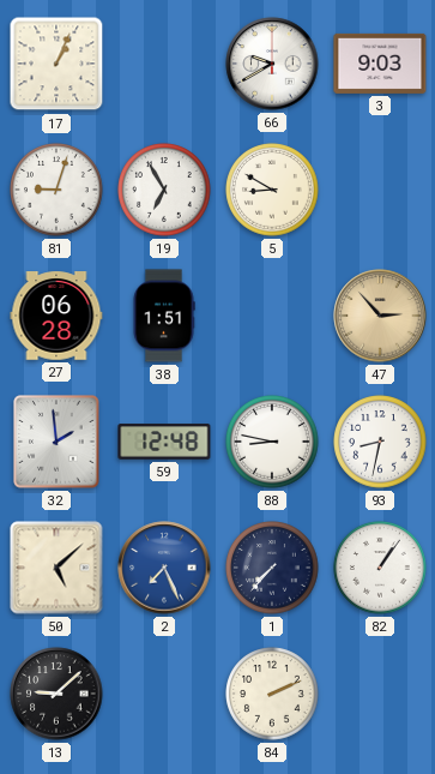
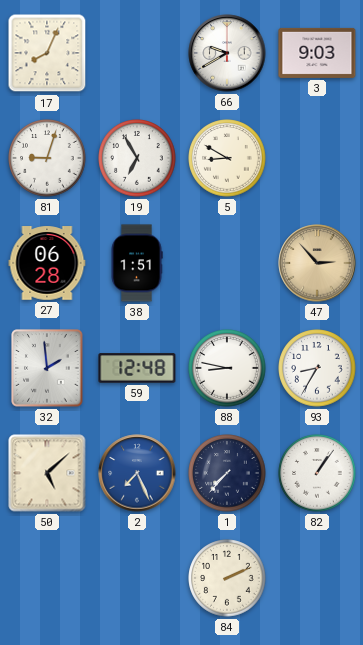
17: 1:04 -> 8:04
93: 8:32 -> 8:35
13: 9:08 -> none
